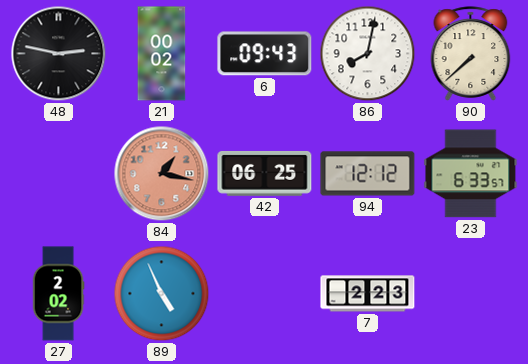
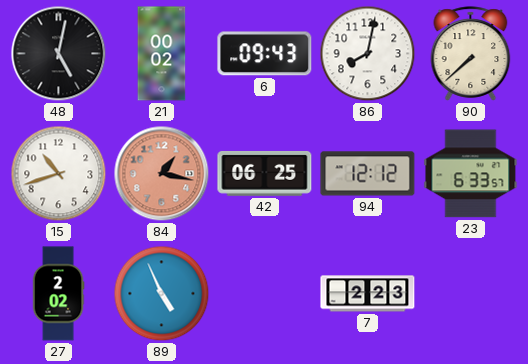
48: 2:47 -> 5:02
15: none -> 10:42
